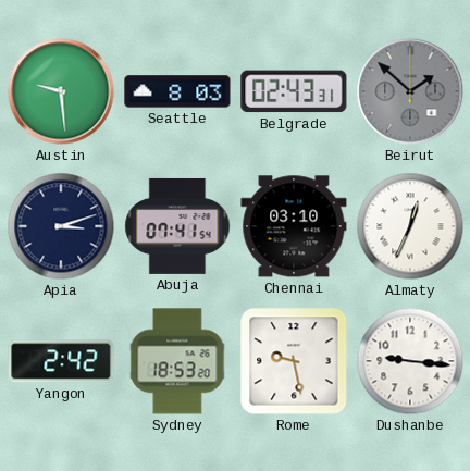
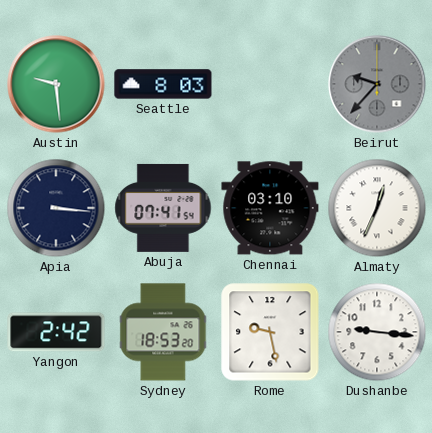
Belgrade: 02:43 -> none
Beirut: 1:52 -> 9:37
Apia: 3:12 -> 3:16
